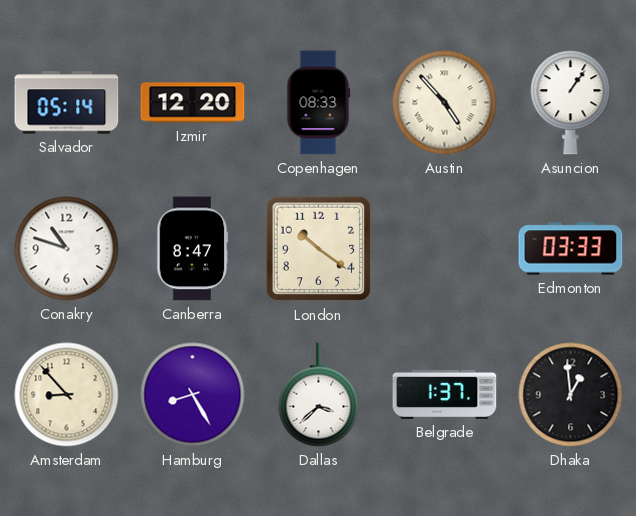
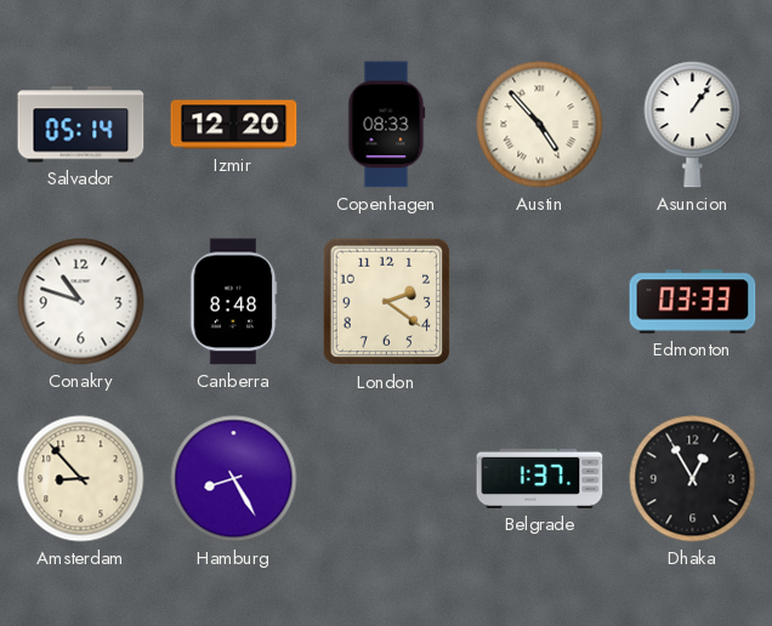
Canberra: 8:47 -> 8:48
London: 10:21 -> 2:21
Dallas: 3:38 -> none
Dhaka: 12:59 -> 12:55
